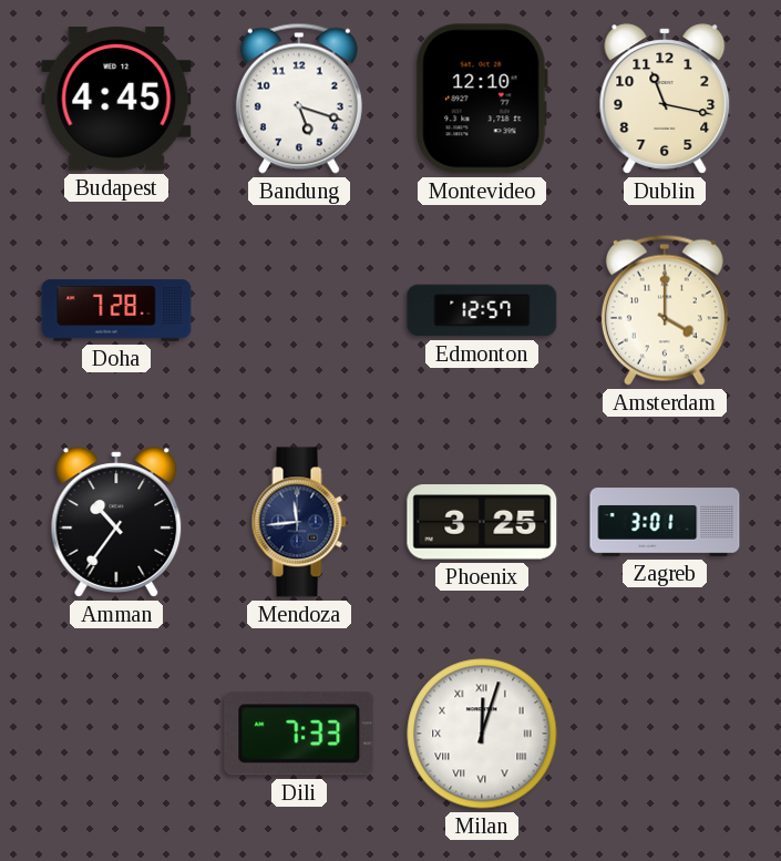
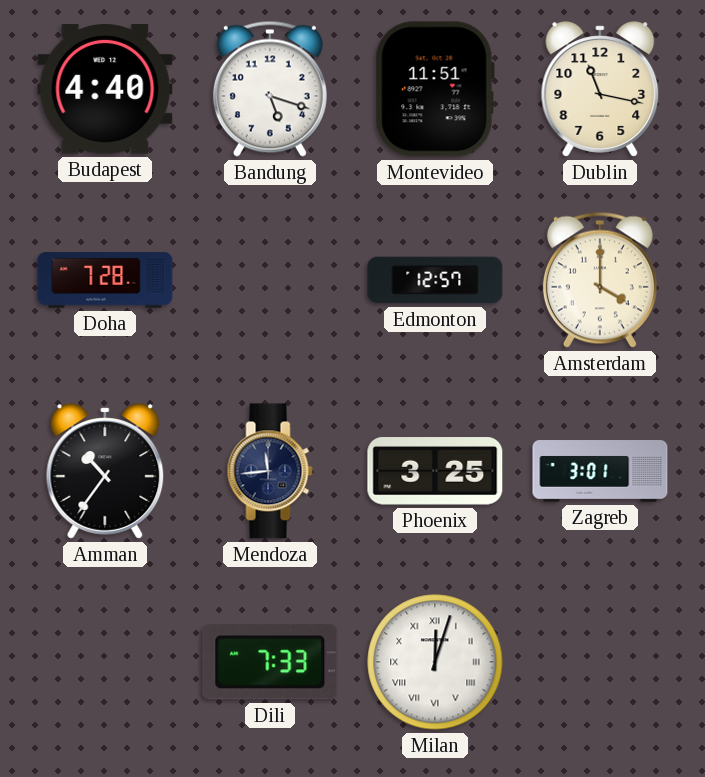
Budapest: 4:45 -> 4:40
Montevideo: 12:10 -> 11:51
